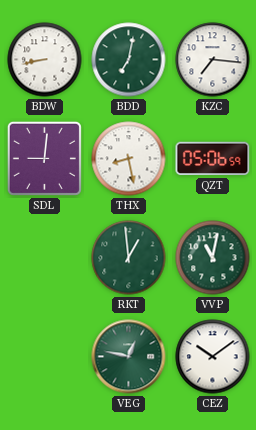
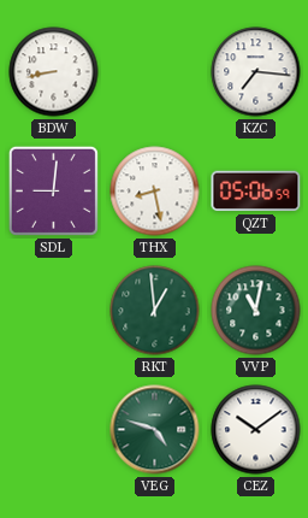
BDD: 7:02 -> none
VEG: 12:47 -> 4:48
